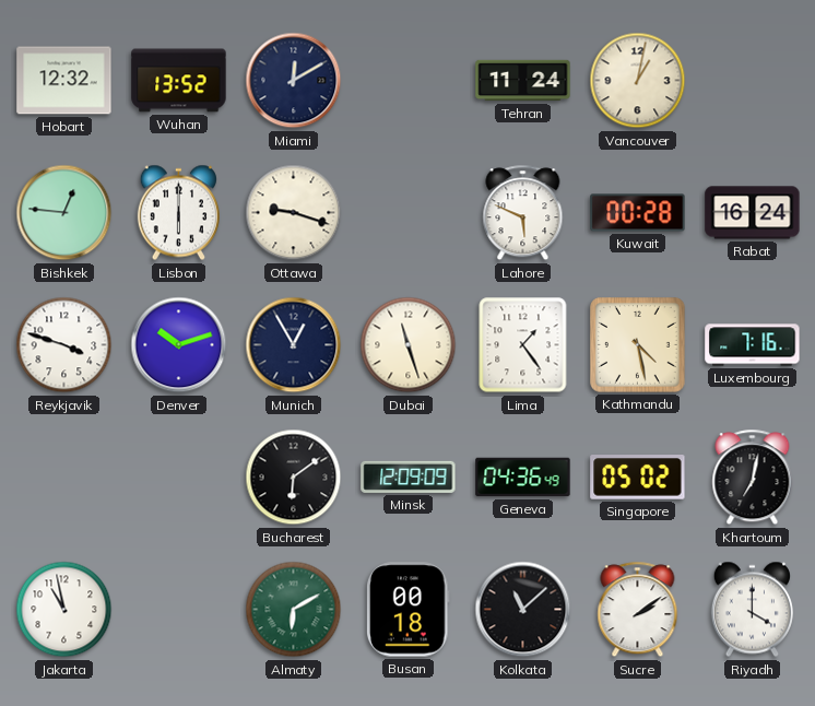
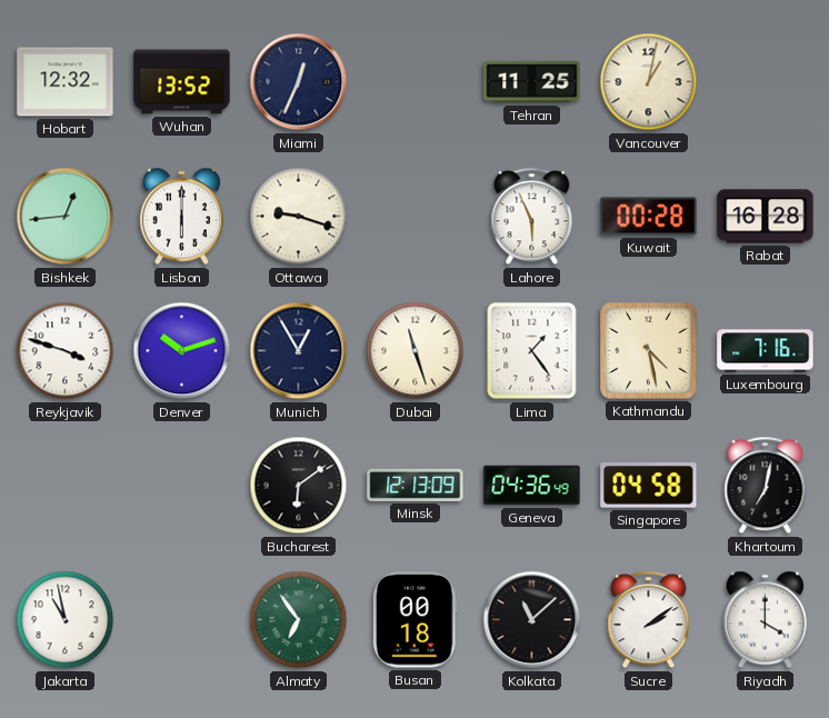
Miami: 12:10 -> 12:34
Tehran: 11:24 -> 11:25
Bishkek: 12:46 -> 12:44
Lahore: 5:49 -> 5:56
Rabat: 16:24 -> 16:28
Minsk: 12:09 -> 12:13
Singapore: 05:02 -> 04:58
Almaty: 6:10 -> 6:54
